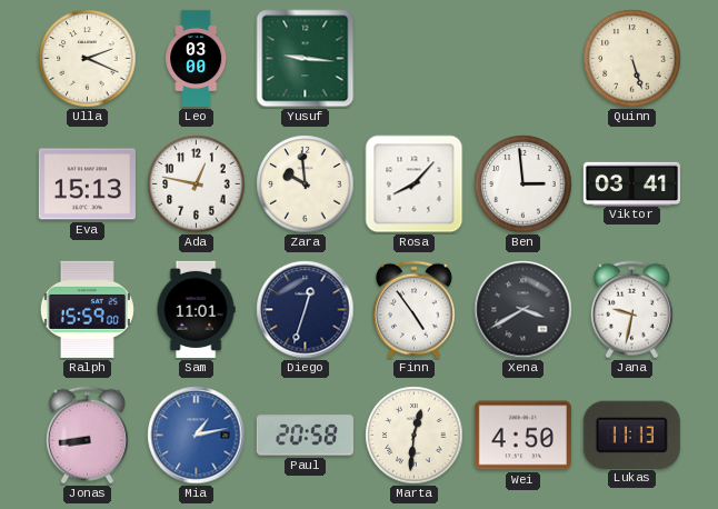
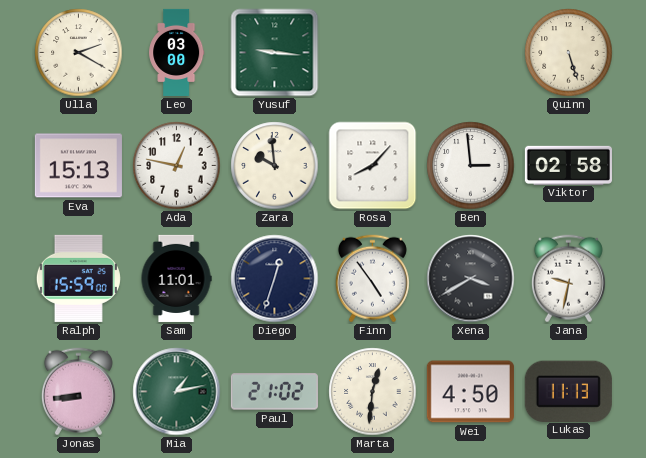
Ulla: 2:19 -> 2:20
Viktor: 03:41 -> 02:58
Mia dial: blue -> green
Paul: 20:58 -> 21:02
